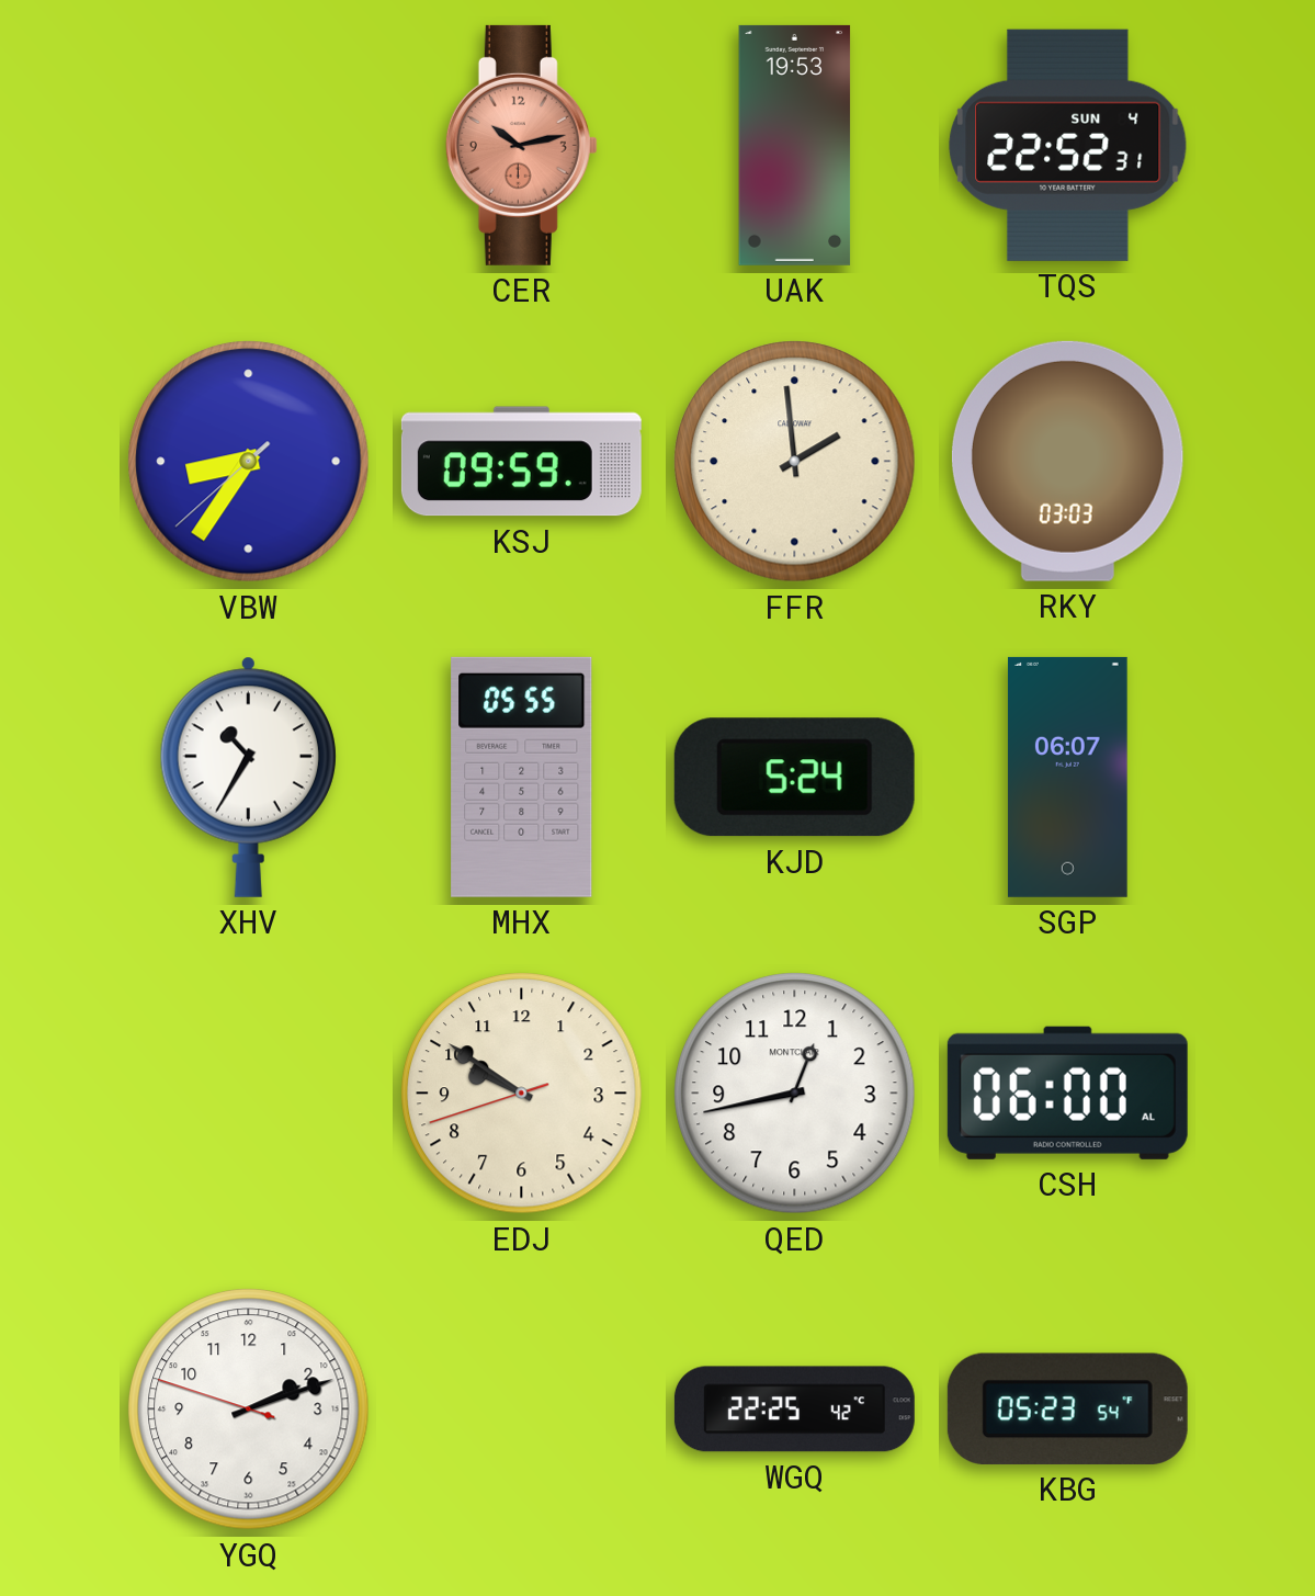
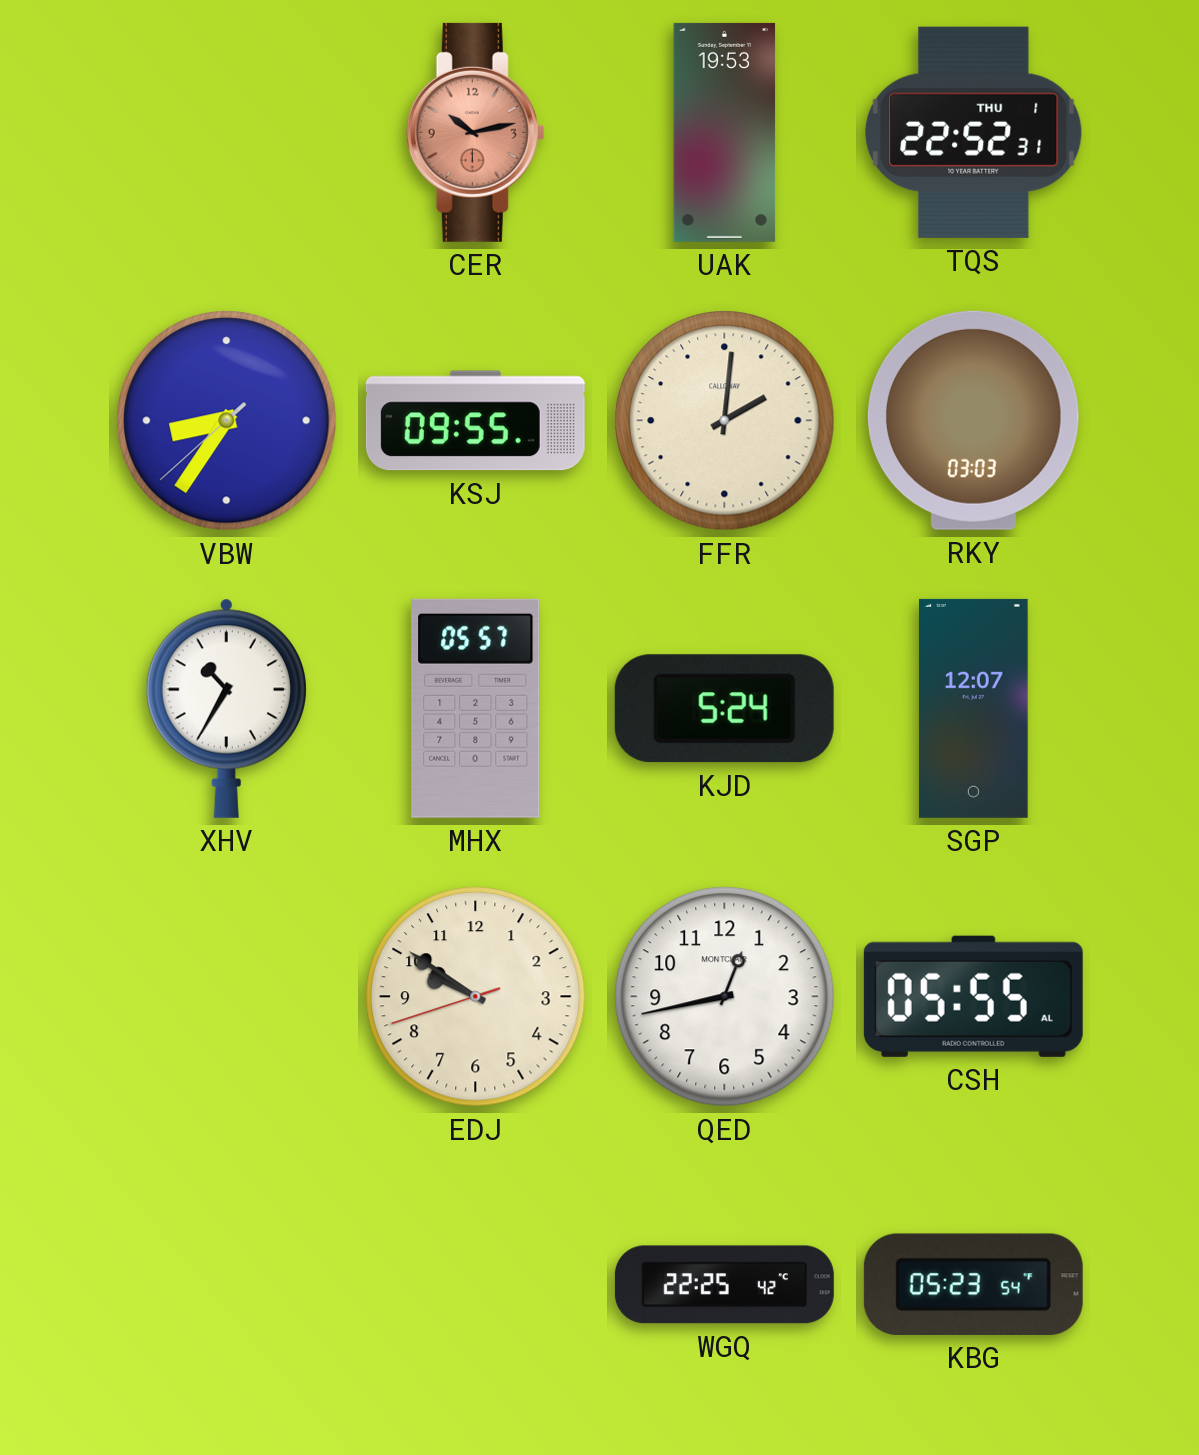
TQS date: SUN 4 -> THU 1
KSJ: 09:59 -> 09:55
FFR: 1:59 -> 2:01
MHX: 05:55 -> 05:57
SGP: 06:07 -> 12:07
CSH: 06:00 -> 05:55
YGQ: 2:11 -> none
